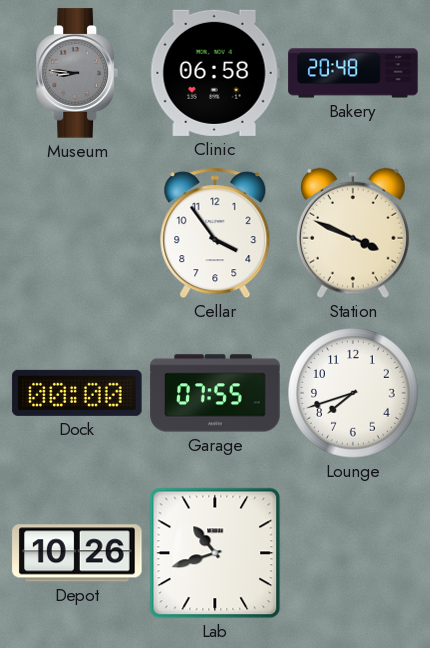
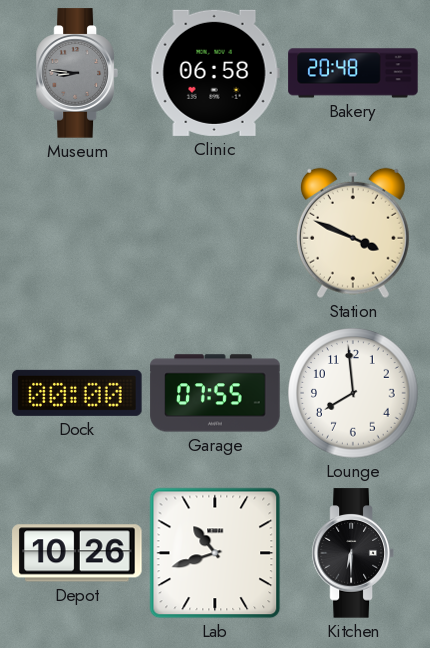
Cellar: 3:54 -> none
Lounge: 7:42 -> 7:59
Kitchen: none -> 6:30
